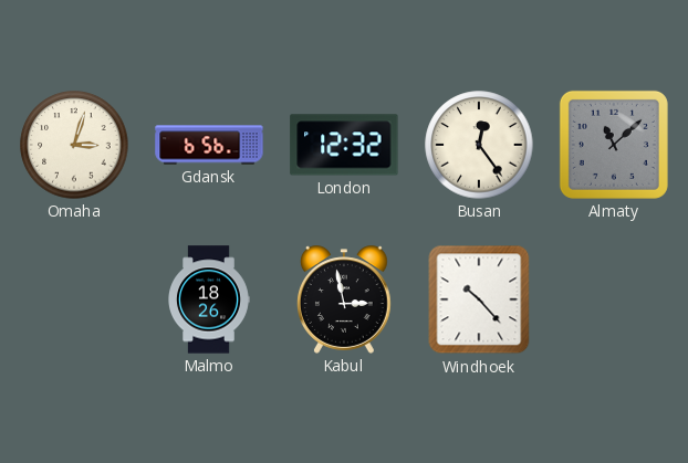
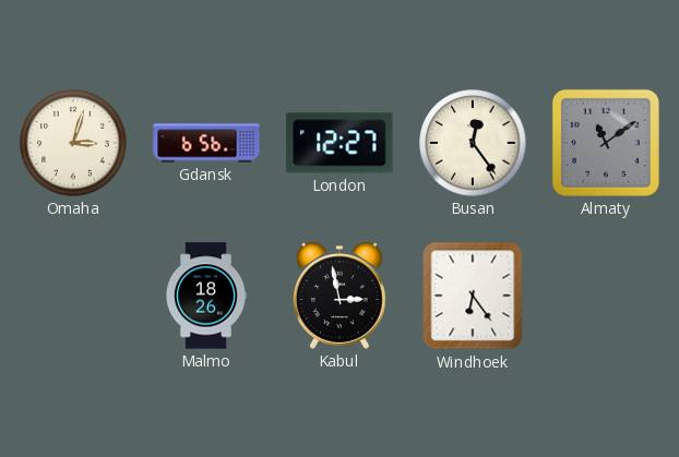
London: 12:32 -> 12:27
Almaty: 11:08 -> 11:09
Windhoek: 10:23 -> 6:24
